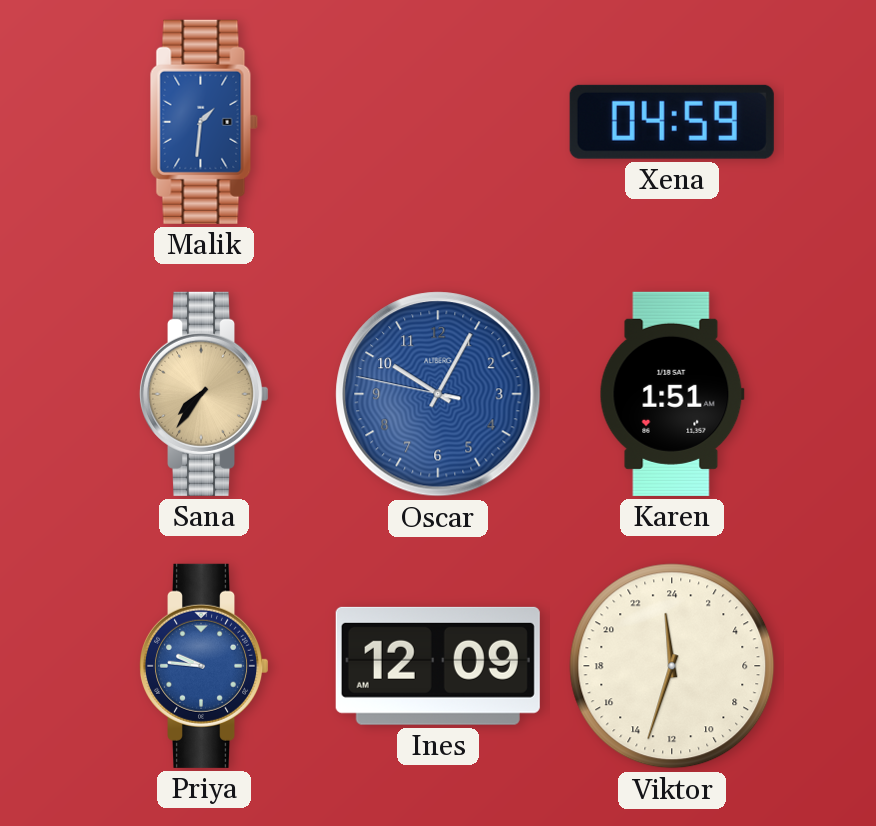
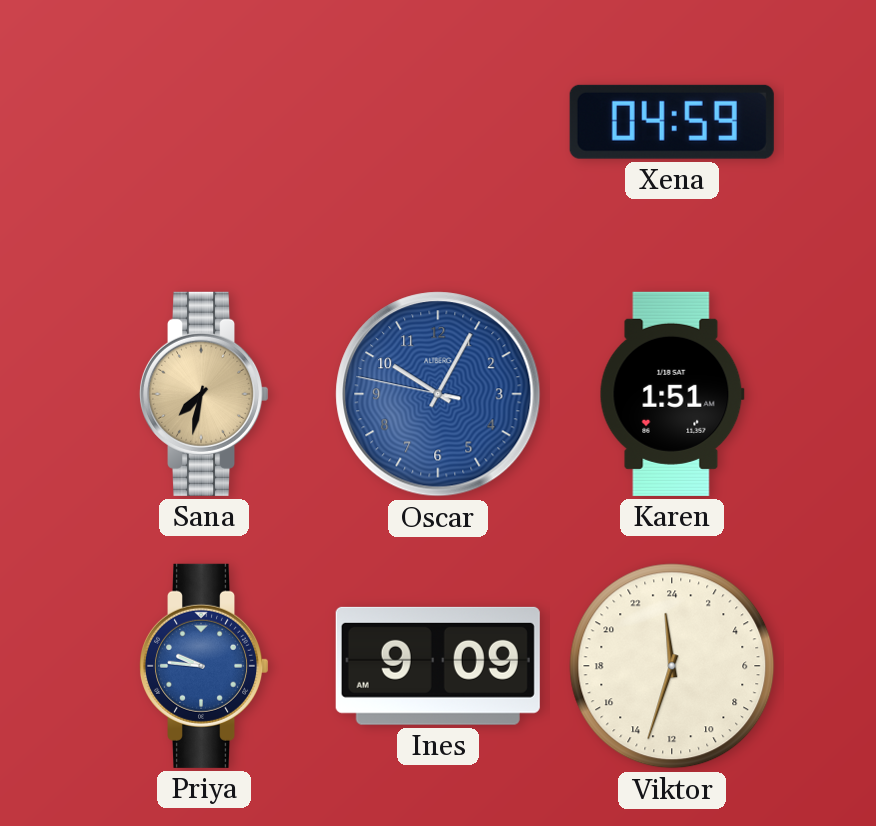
Malik: 1:31 -> none
Sana: 7:36 -> 7:32
Ines: 12:09 -> 9:09
